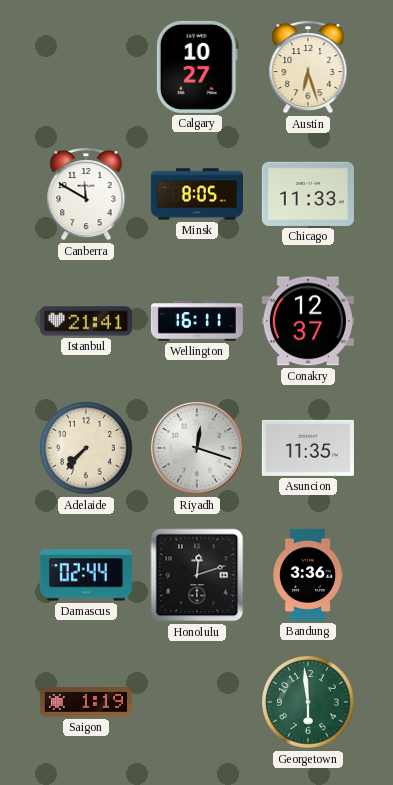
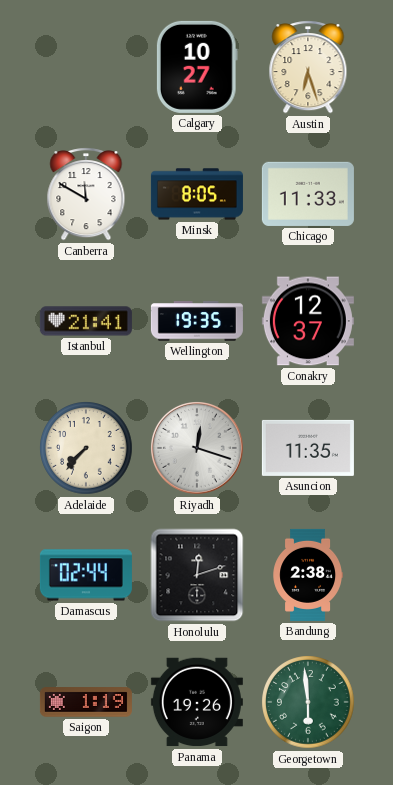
Wellington: 16:11 -> 19:35
Bandung: 3:36 -> 2:38
Panama: none -> 19:26
